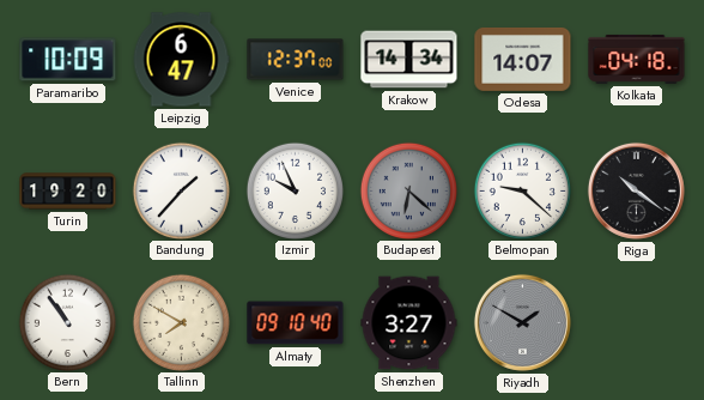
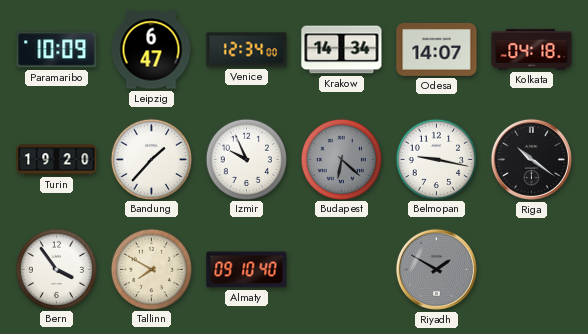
Venice: 12:37 -> 12:34
Belmopan: 9:22 -> 9:17
Bern: 10:54 -> 3:54
Shenzhen: 3:27 -> none
